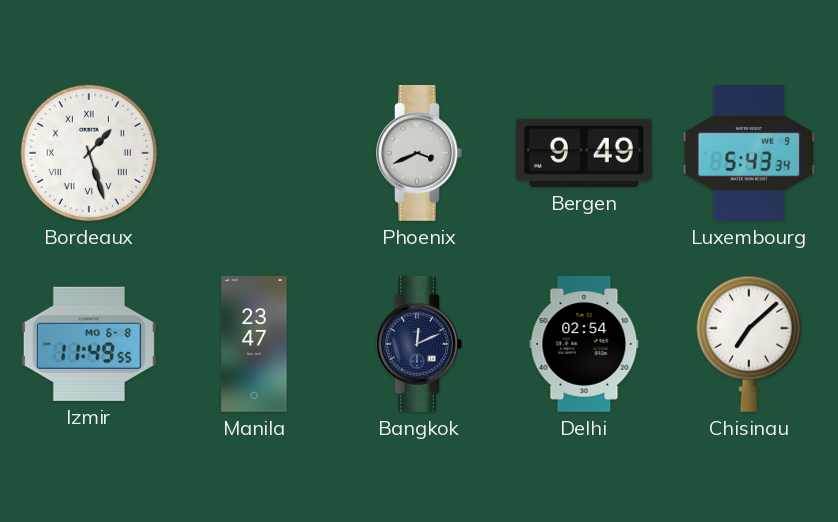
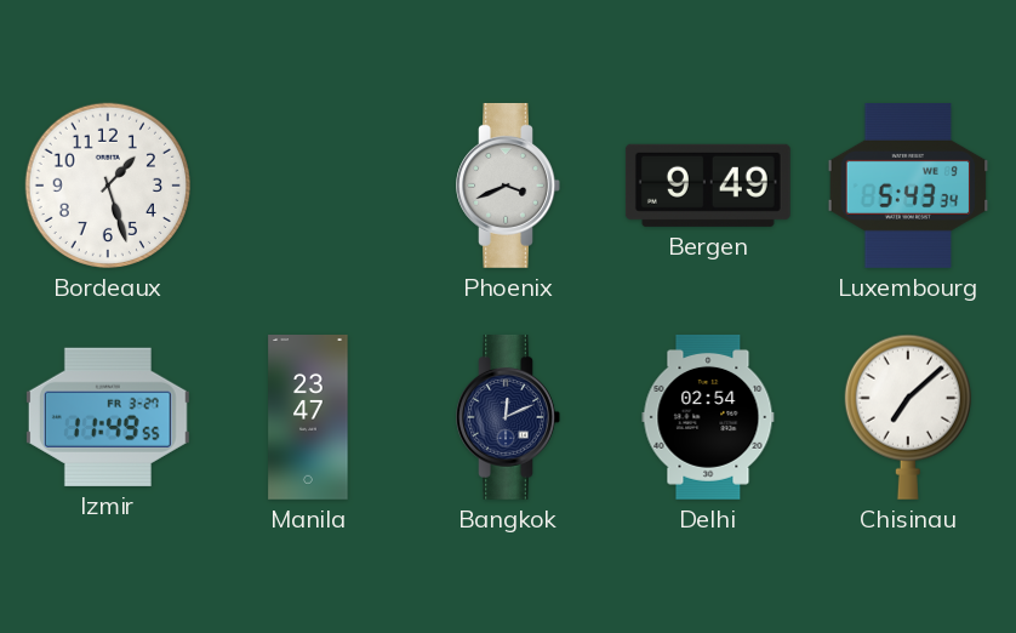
Bordeaux numerals: Roman -> Arabic
Izmir date: MO 6-8 -> FR 3-27
